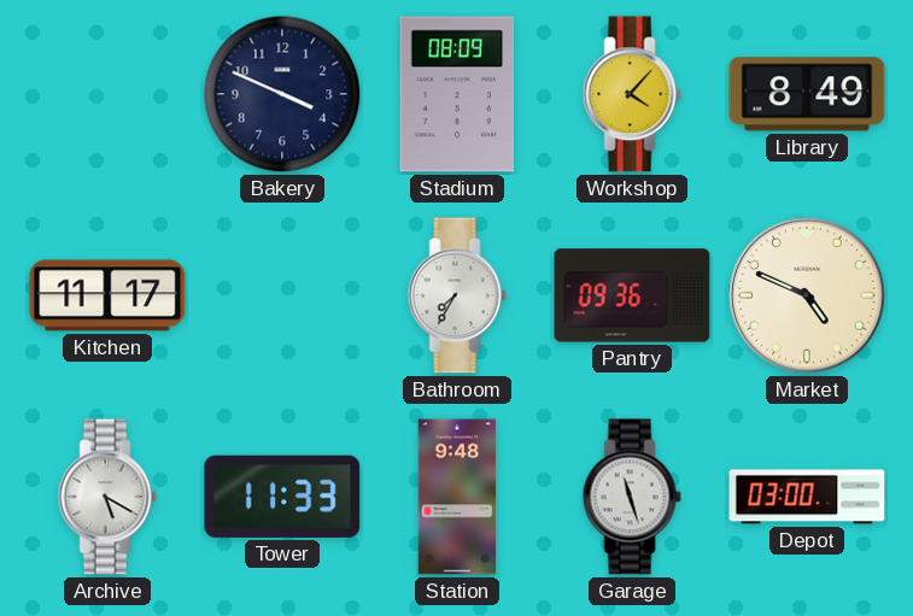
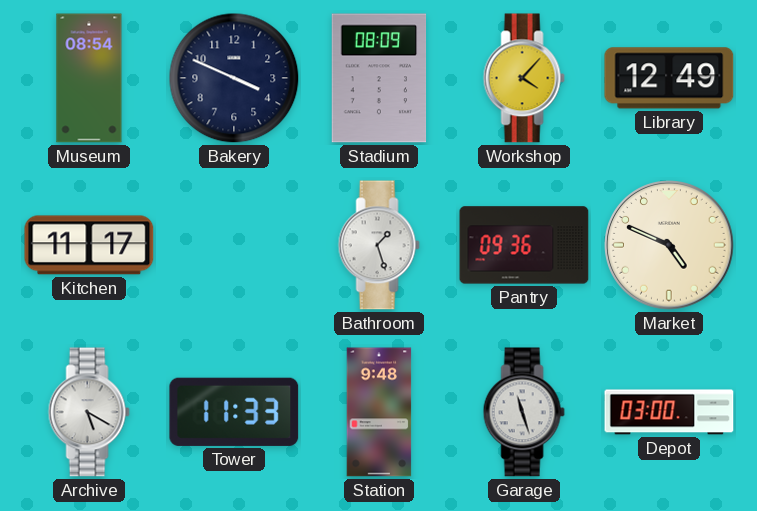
Museum: none -> 08:54
Library: 8:49 -> 12:49
Bathroom: 7:35 -> 1:27
